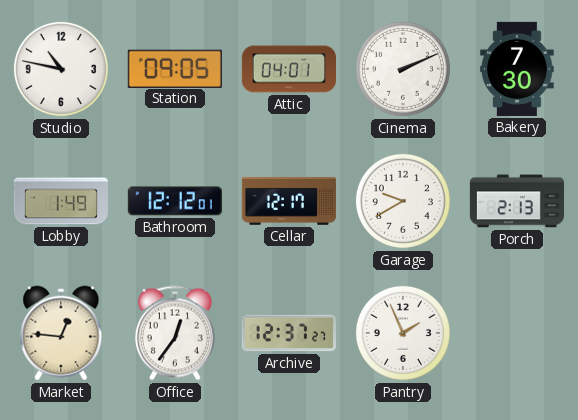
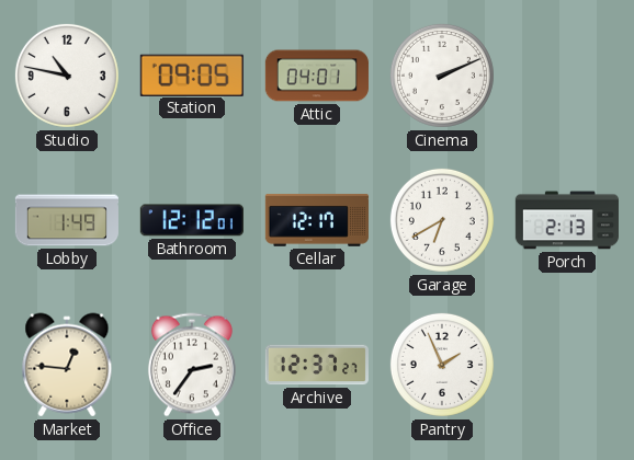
Bakery: 7:30 -> none
Garage: 9:40 -> 6:40
Office: 12:36 -> 2:36
